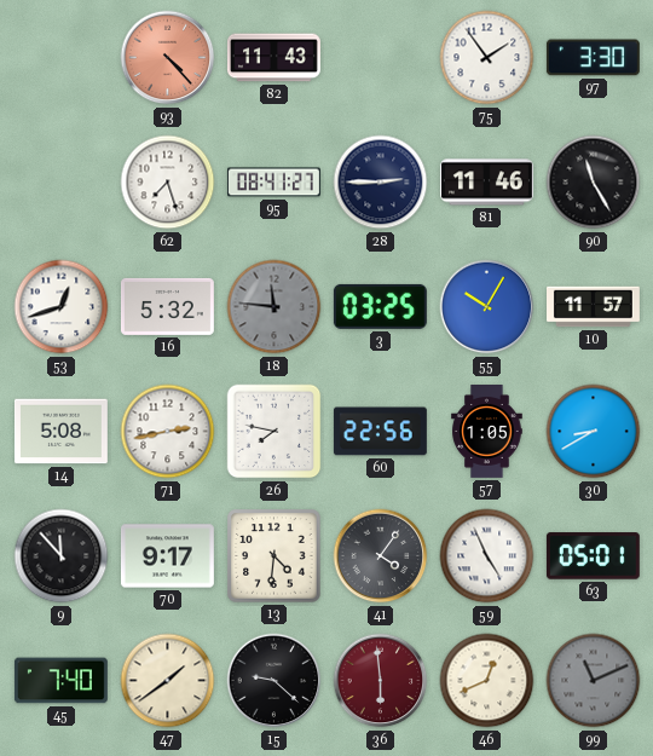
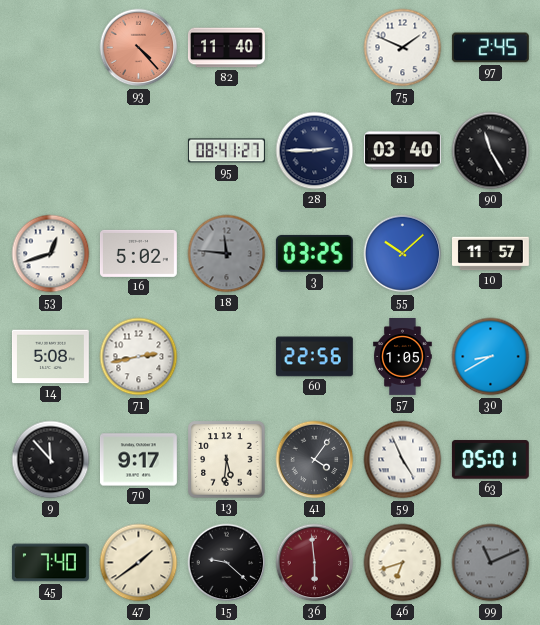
82: 11:43 -> 11:40
75: 1:54 -> 1:49
97: 3:30 -> 2:45
62: 7:27 -> none
81: 11:46 -> 03:40
16: 5:32 -> 5:02
55: 10:05 -> 10:08
26: 7:47 -> none
13: 4:31 -> 5:31
46: 12:41 -> 6:42
